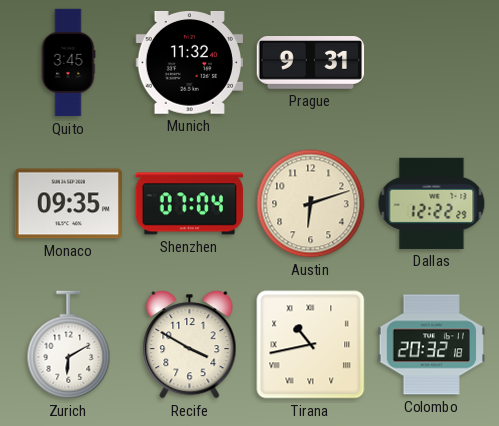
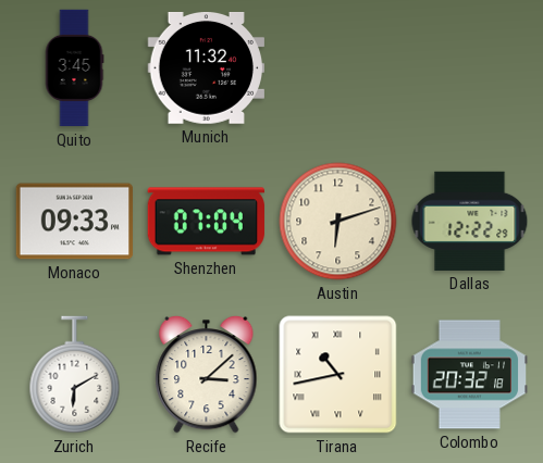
Prague: 9:31 -> none
Monaco: 09:35 -> 09:33
Recife: 3:50 -> 3:08
